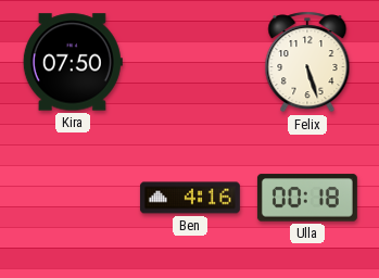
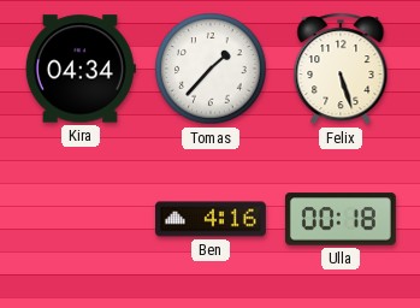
Kira: 07:50 -> 04:34
Tomas: none -> 1:37
